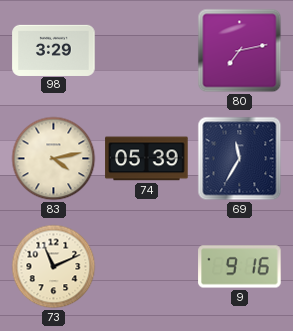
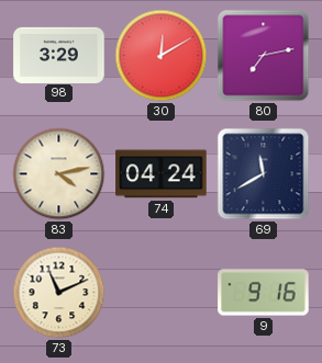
30: none -> 12:10
74: 05:39 -> 04:24
69: 11:35 -> 11:40
